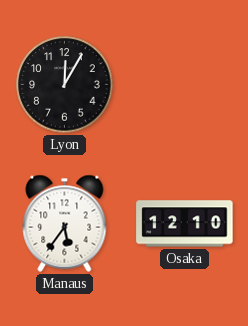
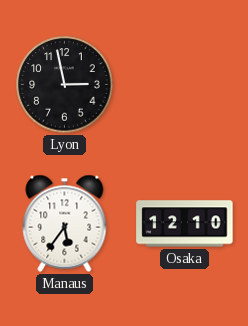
Lyon: 12:05 -> 2:58
